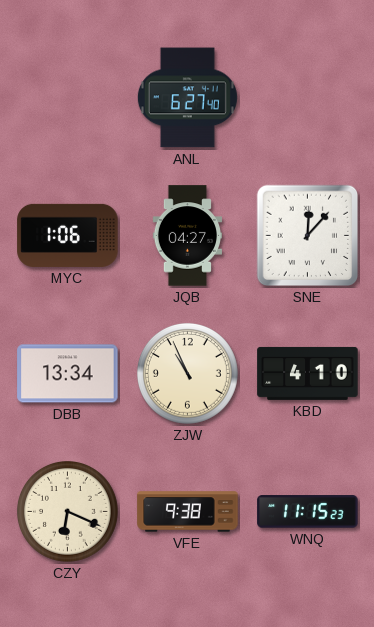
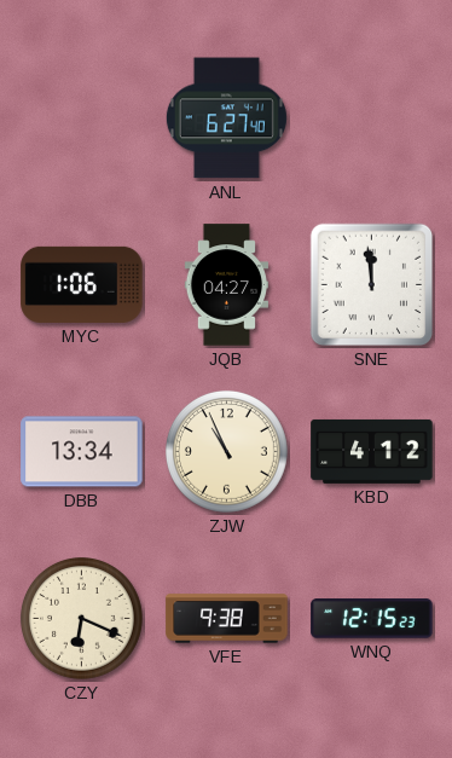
SNE: 12:07 -> 11:59
KBD: 4:10 -> 4:12
WNQ: 11:15 -> 12:15
